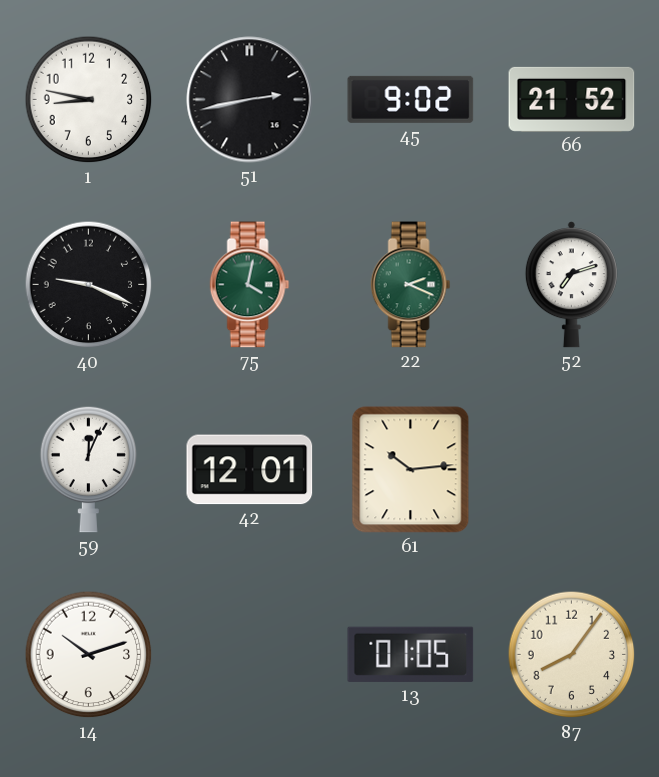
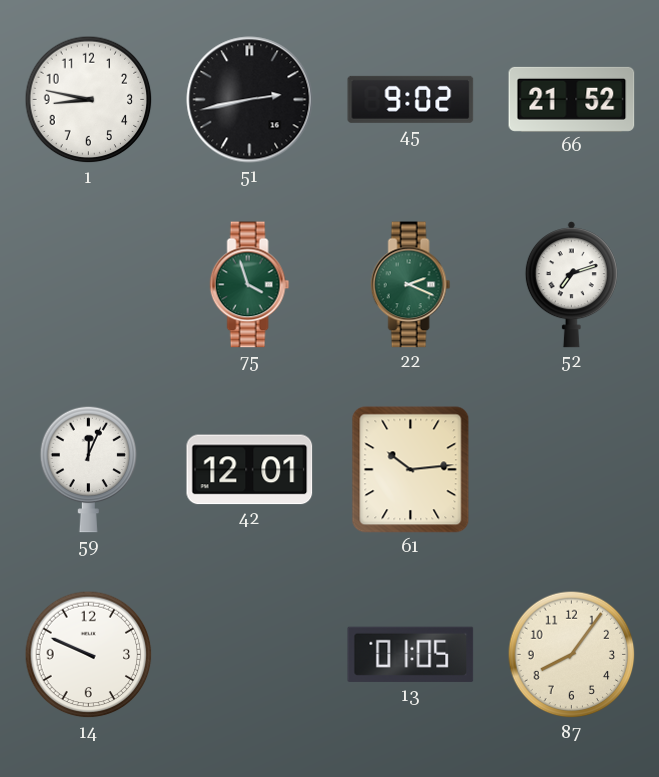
40: 9:19 -> none
75: 4:02 -> 3:57
14: 10:12 -> 9:49
